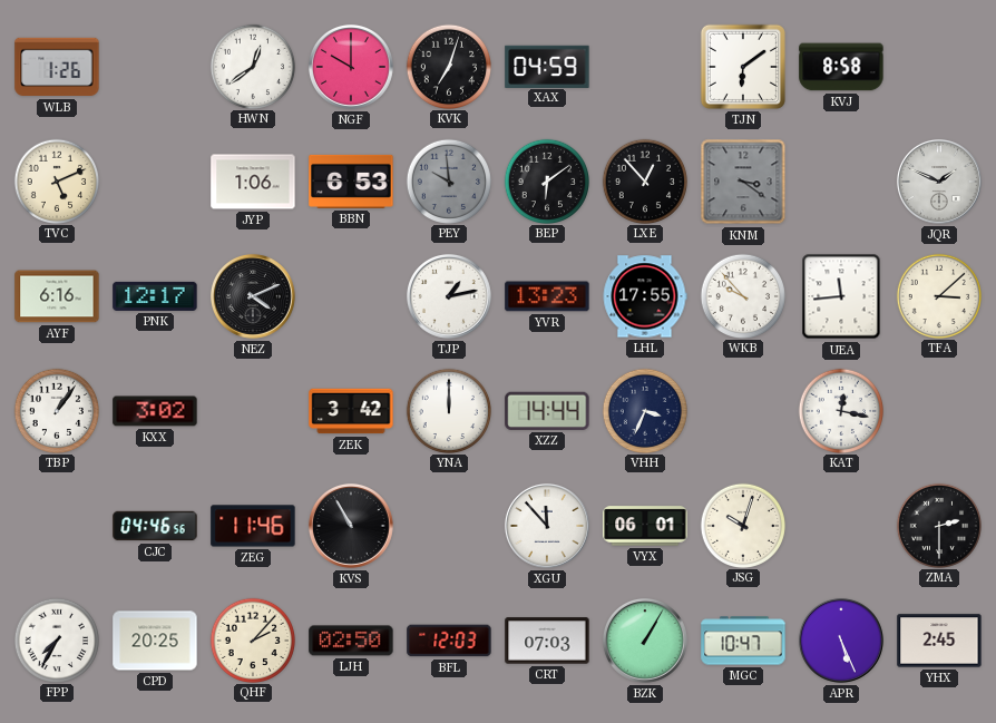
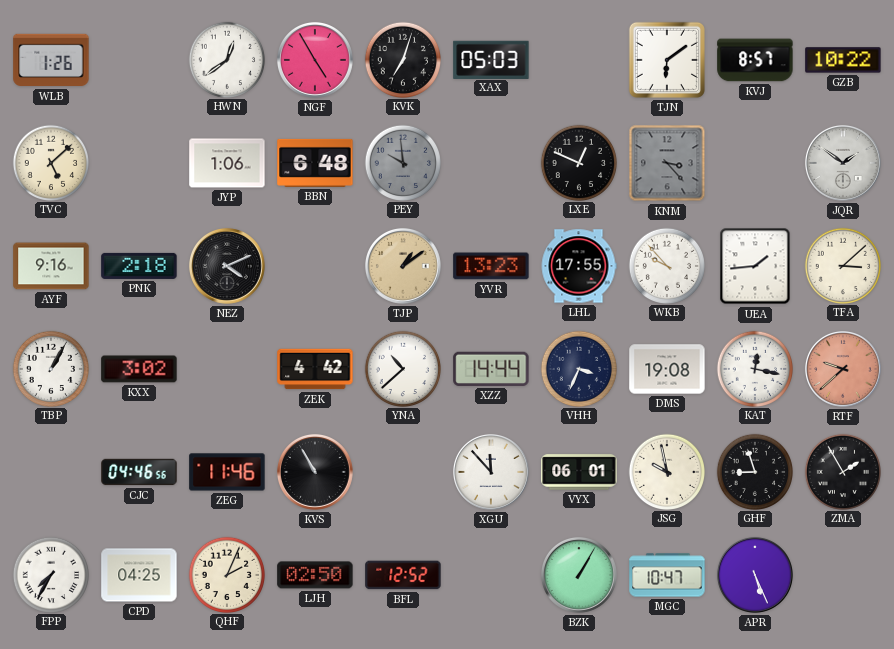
NGF: 10:00 -> 4:55
XAX: 04:59 -> 05:03
KVJ: 8:58 -> 8:57
GZB: none -> 10:22
TVC: 5:11 -> 5:08
BBN: 6:53 -> 6:48
BEP: 6:09 -> none
LXE: 12:53 -> 12:49
KNM: 3:21 -> 3:23
JQR: 1:49 -> 1:51
AYF: 6:16 -> 9:16
PNK: 12:17 -> 2:18
TJP: 1:13 -> 1:09
TJP dial: white -> champagne
UEA: 11:44 -> 1:44
TBP: 1:06 -> 1:05
ZEK: 3:42 -> 4:42
YNA: 12:00 -> 10:38
DMS: none -> 19:08
RTF: none -> 9:38
JSG: 10:03 -> 9:58
GHF: none -> 8:57
ZMA: 2:30 -> 1:55
CPD: 20:25 -> 04:25
QHF: 2:07 -> 2:04
BFL: 12:03 -> 12:52
CRT: 07:03 -> none
YHX: 2:45 -> none
